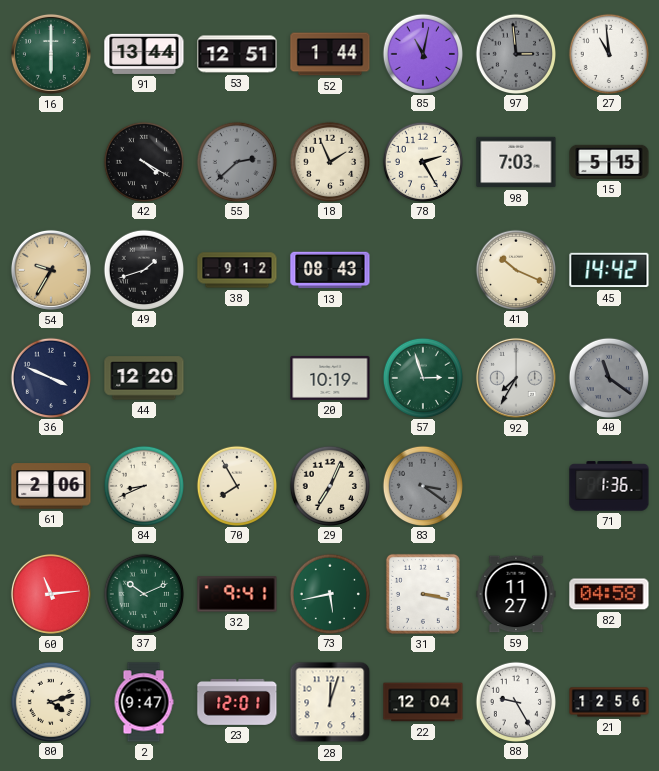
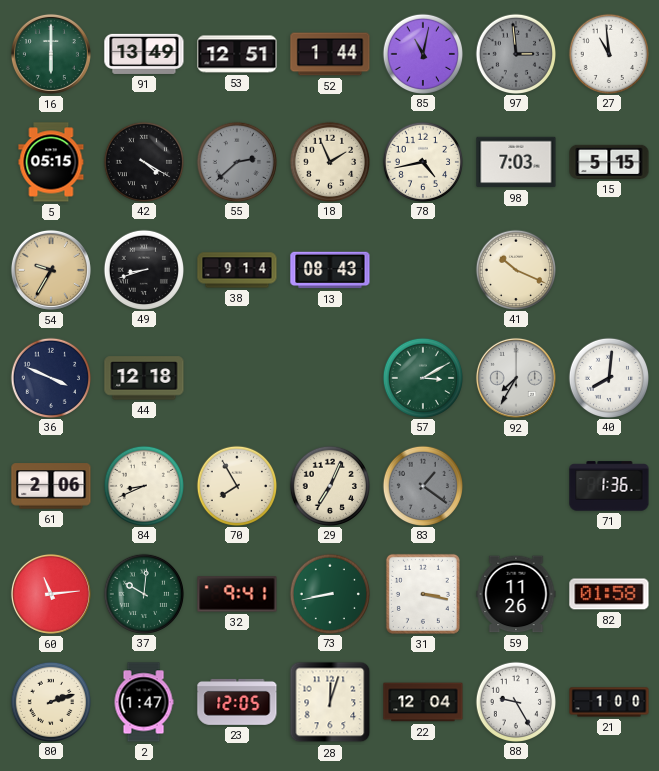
91: 13:44 -> 13:49
5: none -> 05:15
78: 2:25 -> 4:43
49: 1:42 -> 8:42
38: 9:12 -> 9:14
45: 14:42 -> none
44: 12:20 -> 12:18
20: 10:19 -> none
57: 2:57 -> 3:10
40: 11:21 -> 8:01
40 dial: grey -> white
83: 3:21 -> 1:21
37: 10:11 -> 10:01
73: 5:43 -> 8:43
59: 11:27 -> 11:26
82: 04:58 -> 01:58
80: 4:12 -> 2:12
2: 9:47 -> 1:47
23: 12:01 -> 12:05
21: 12:56 -> 1:00
